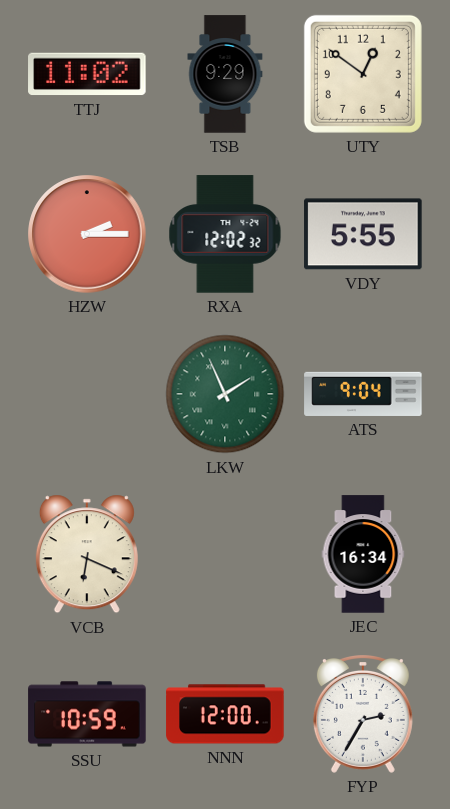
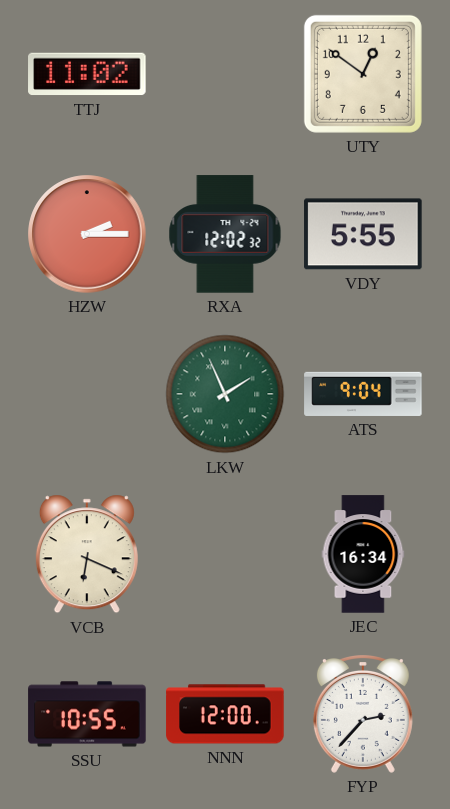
TSB: 9:29 -> none
SSU: 10:59 -> 10:55
FYP: 2:35 -> 2:37
